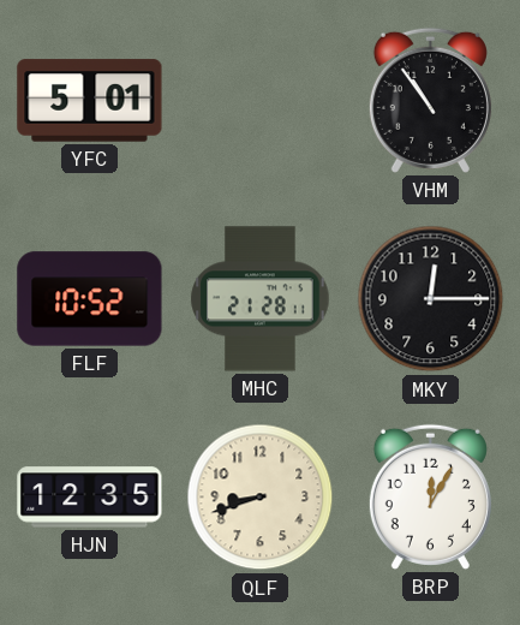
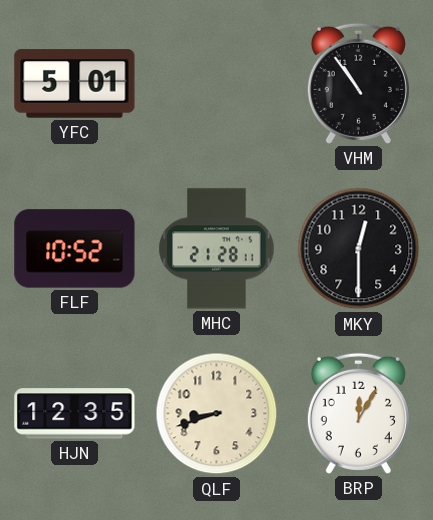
MKY: 12:15 -> 12:30
